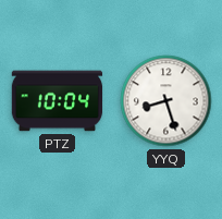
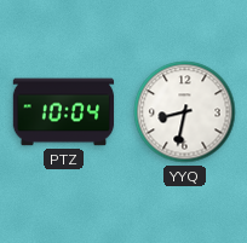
YYQ: 8:27 -> 8:32
